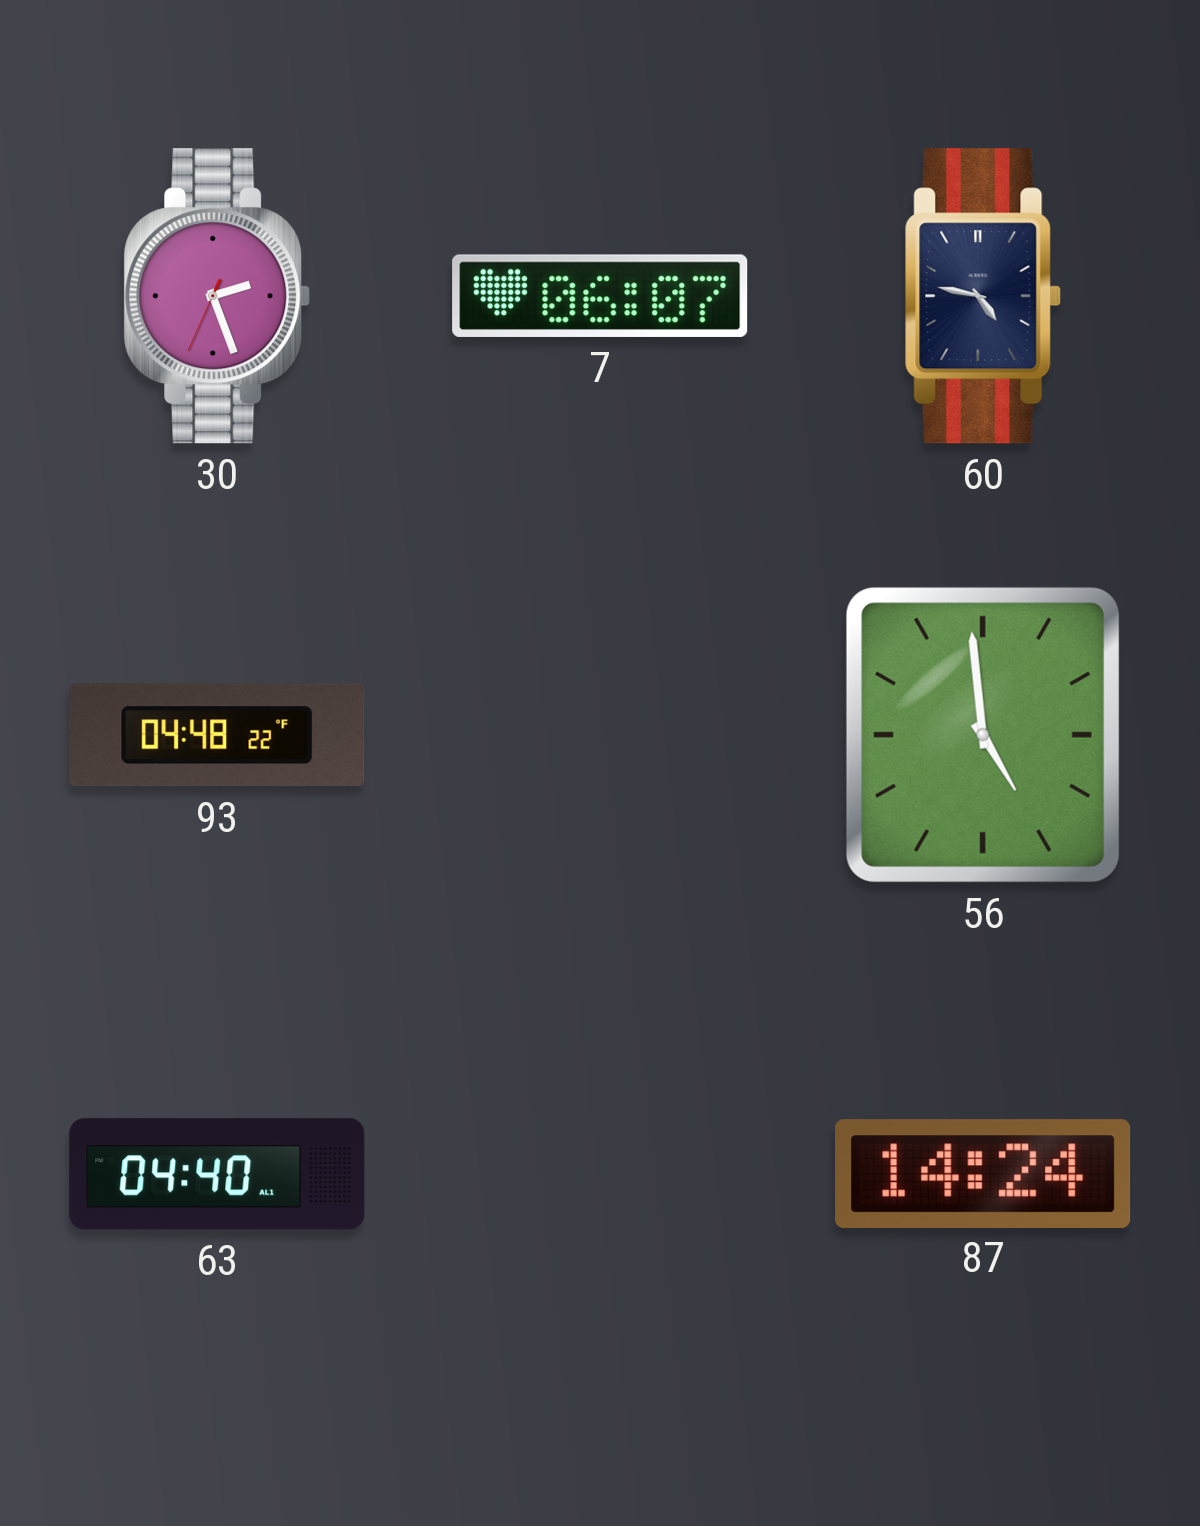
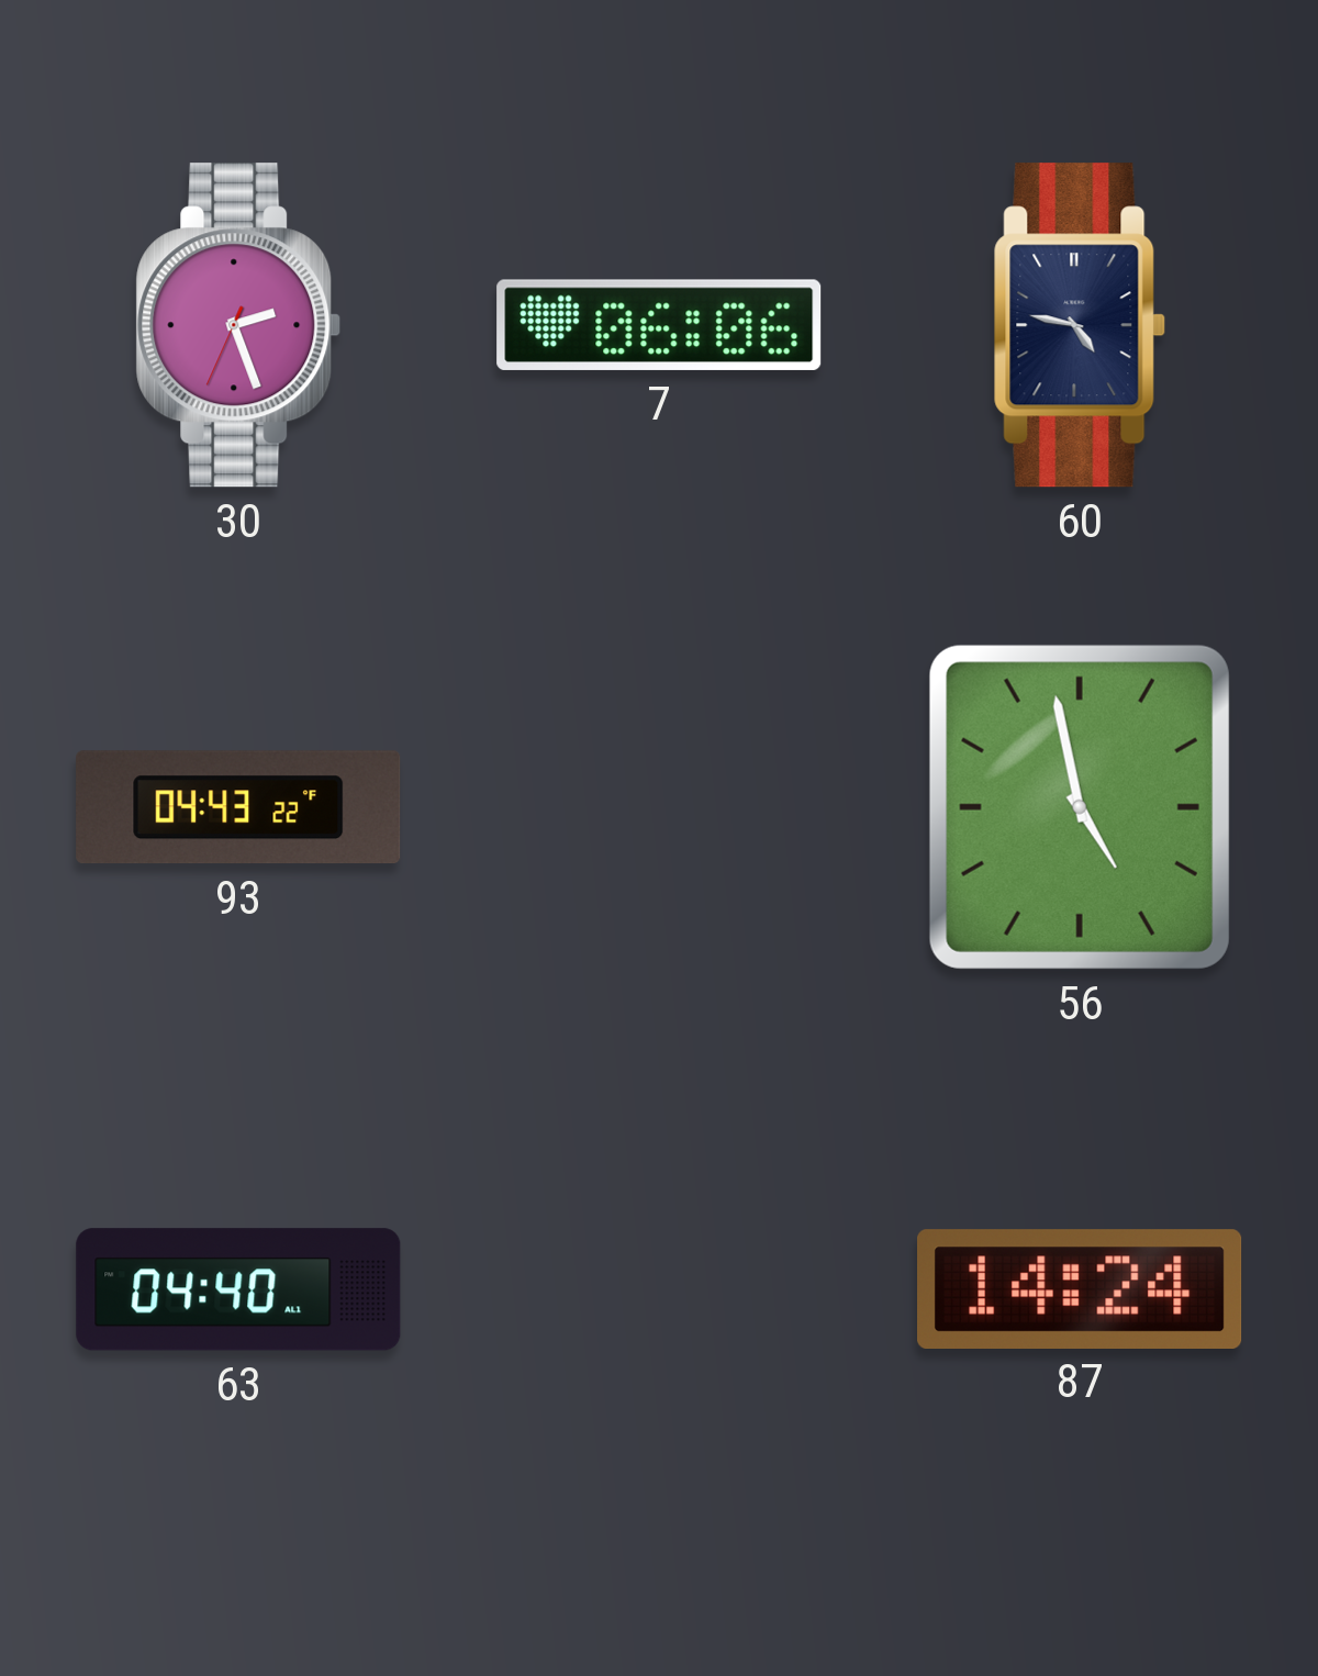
7: 06:07 -> 06:06
93: 04:48 -> 04:43
56: 4:59 -> 4:58
